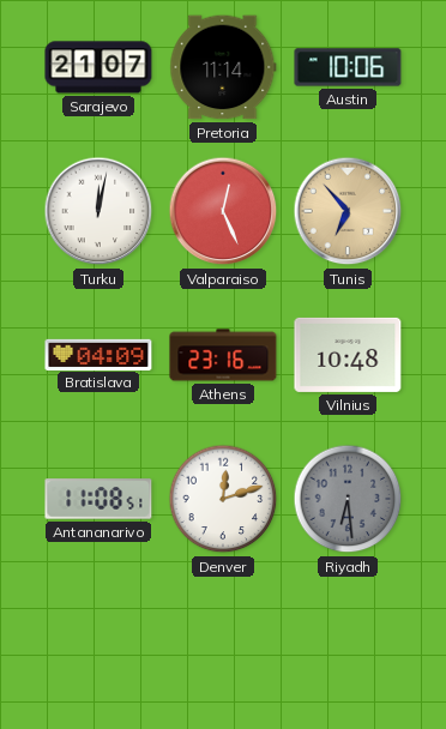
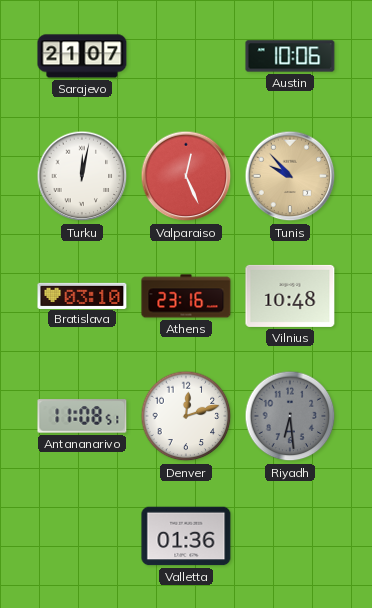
Pretoria: 11:14 -> none
Tunis: 6:53 -> 9:53
Bratislava: 04:09 -> 03:10
Valletta: none -> 01:36
